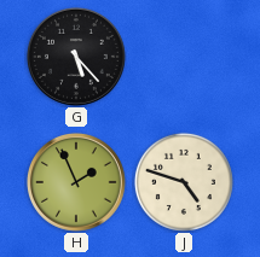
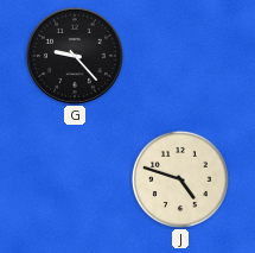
G: 5:23 -> 9:23
H: 1:56 -> none
